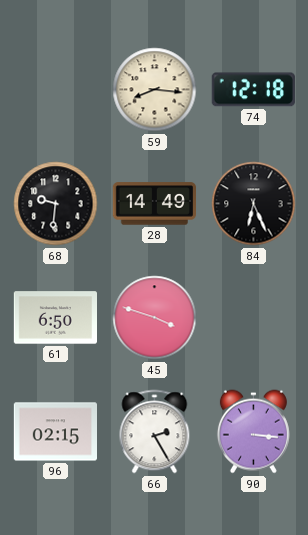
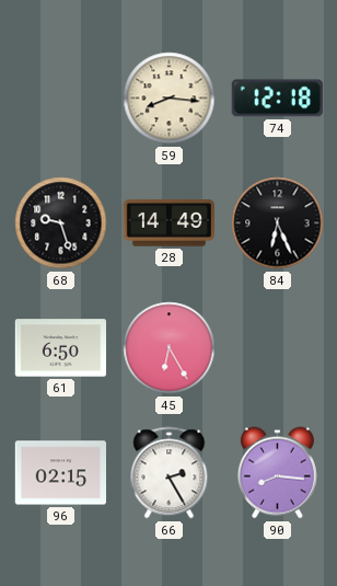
68: 9:31 -> 9:27
45: 3:48 -> 6:25
90: 3:16 -> 8:16
